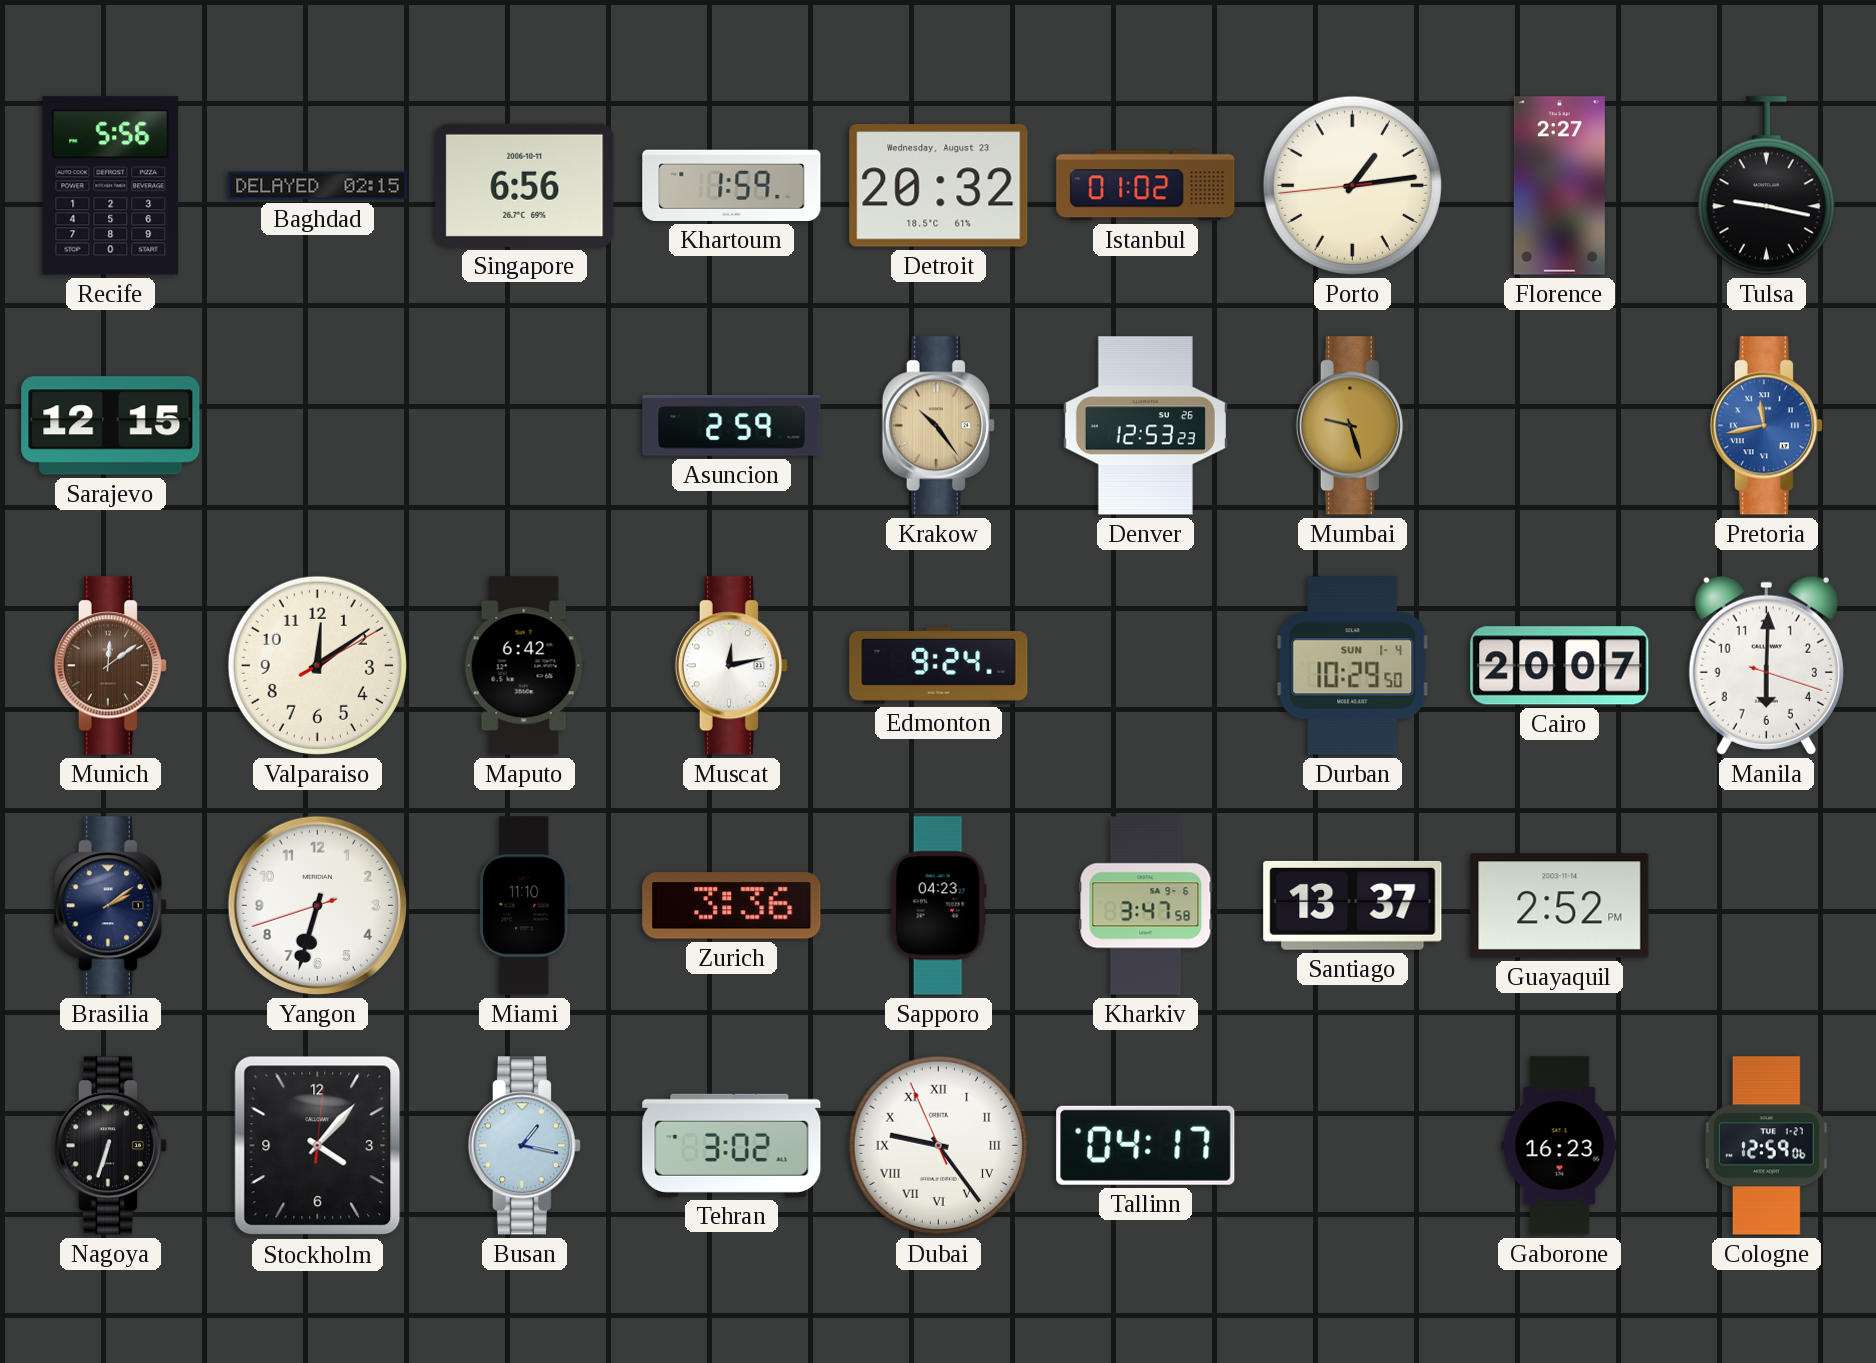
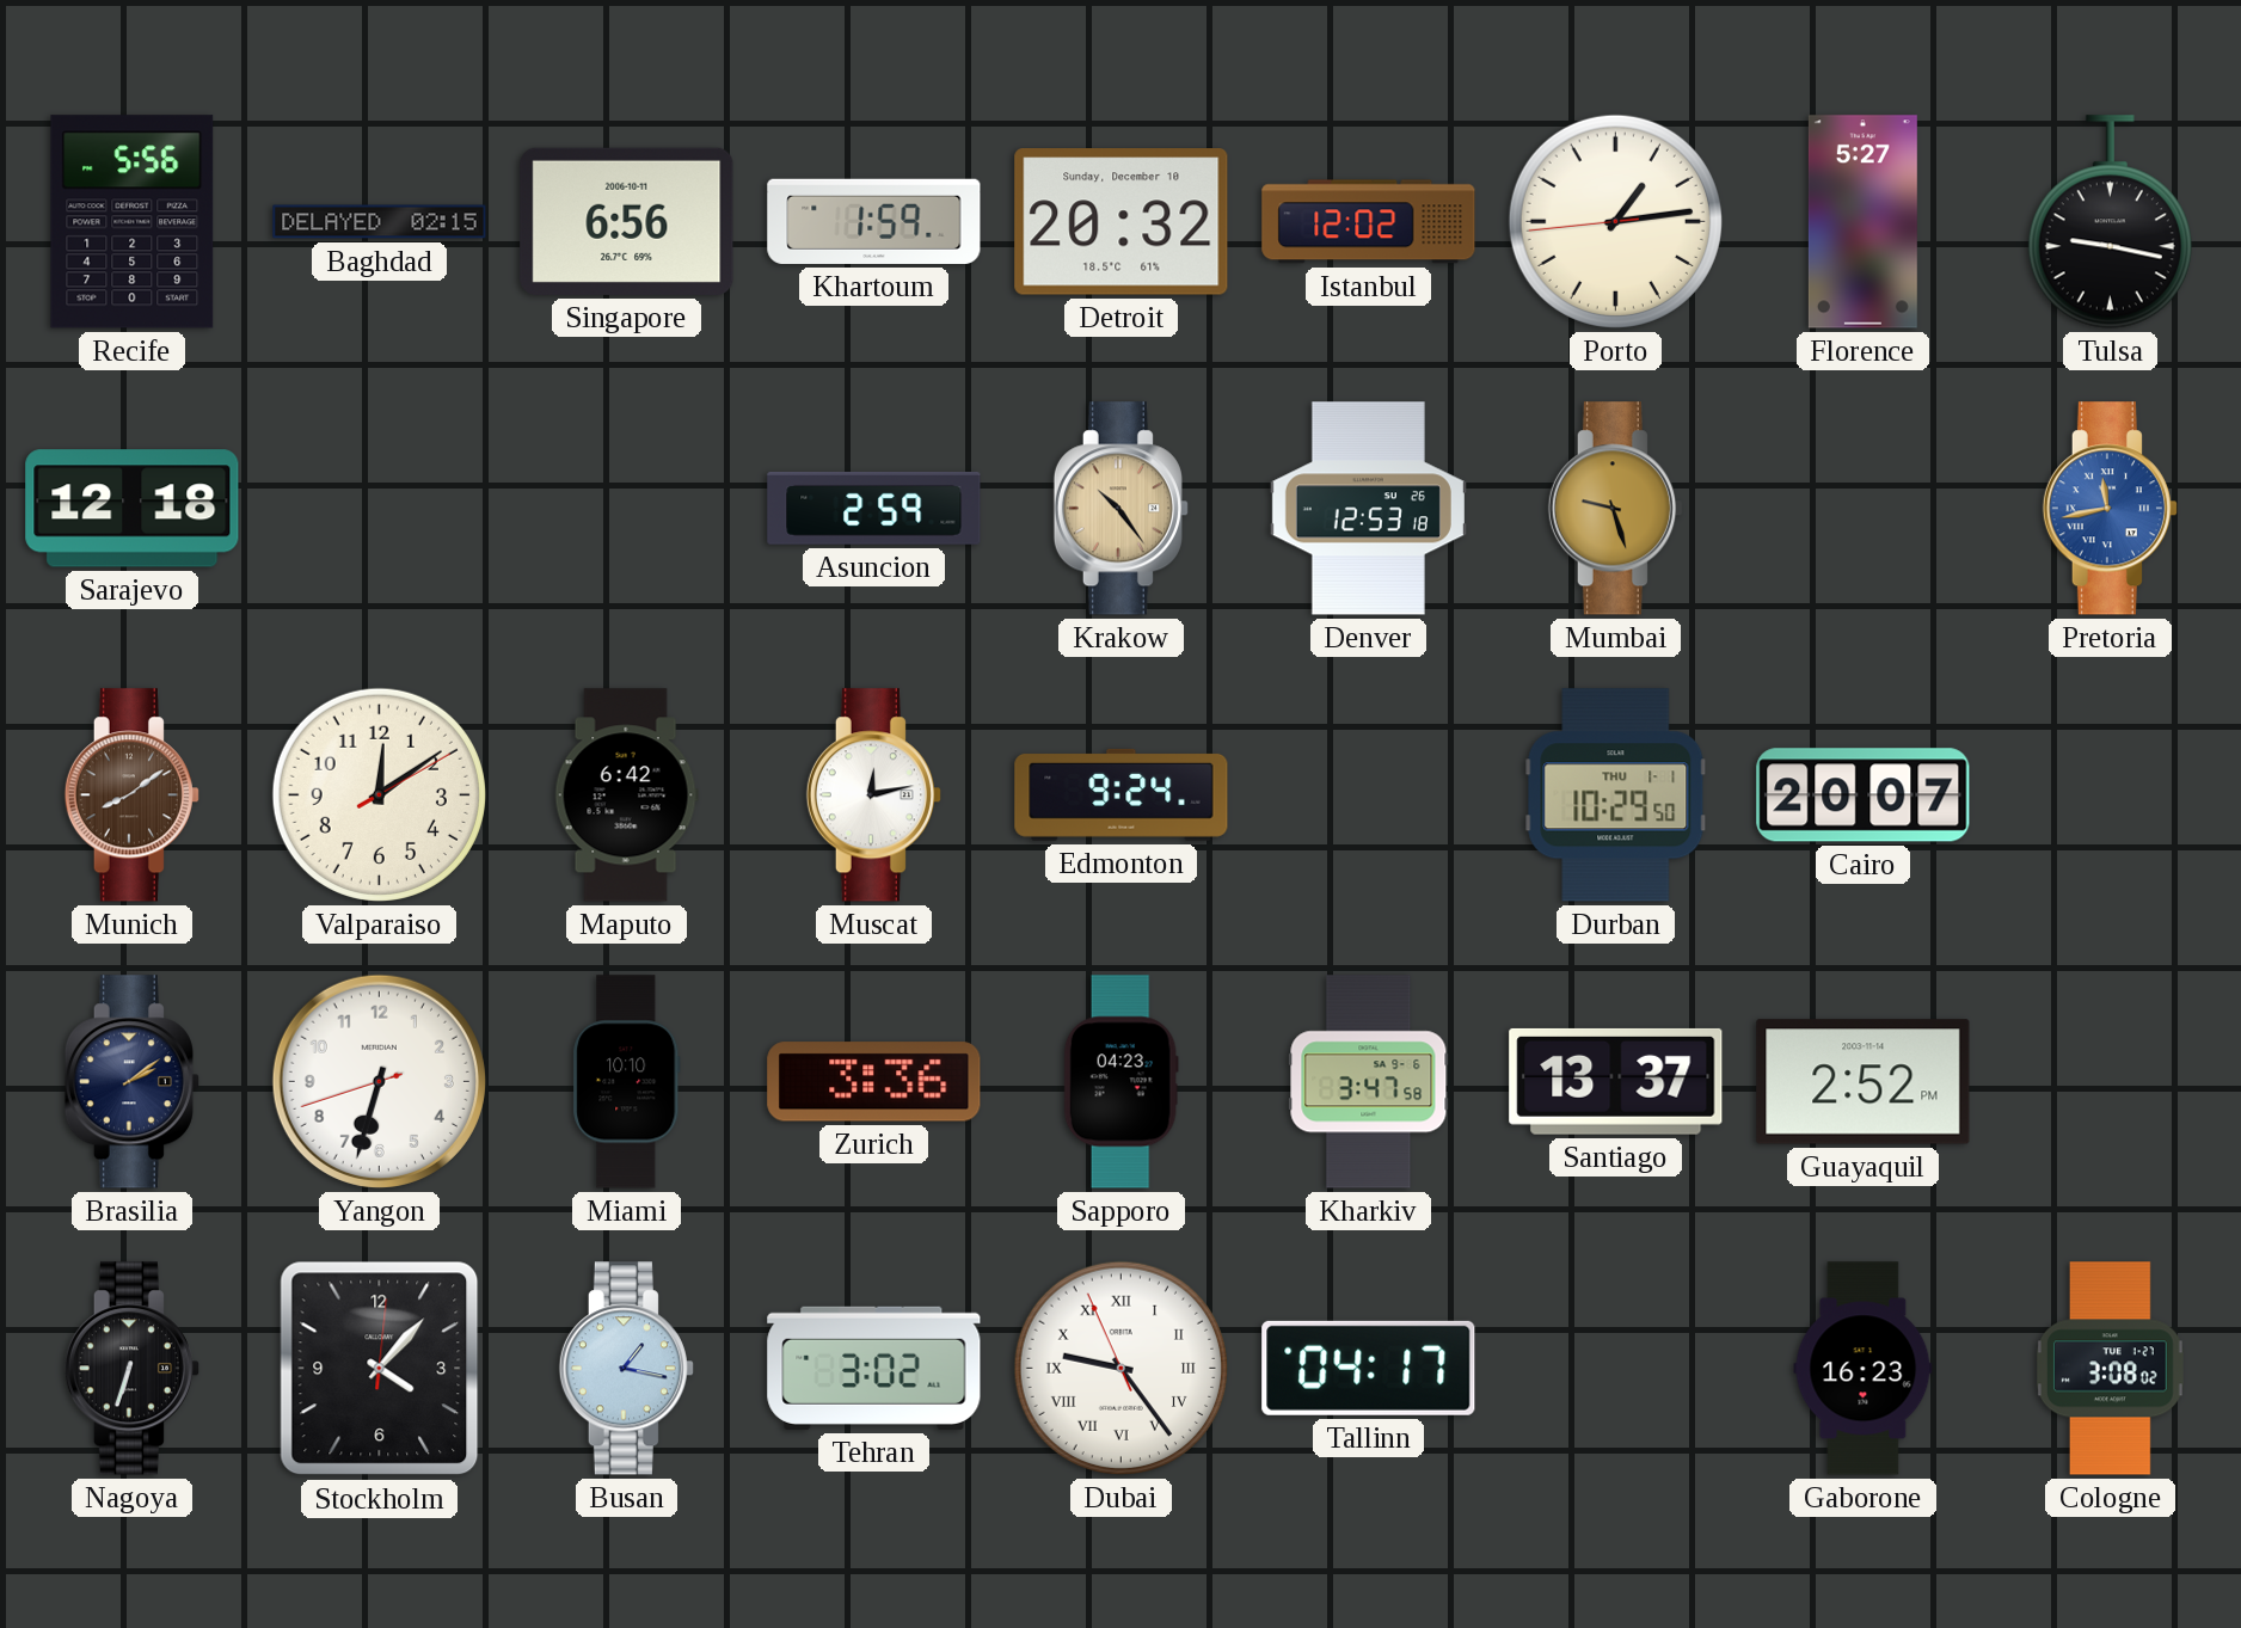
Detroit date: Wednesday, August 23 -> Sunday, December 10
Istanbul: 01:02 -> 12:02
Florence: 2:27 -> 5:27
Sarajevo: 12:15 -> 12:18
Denver: 12:53:23 -> 12:53:18
Munich: 12:09 -> 8:09
Durban date: SUN 1-4 -> THU 1-1
Manila: 6:00 -> none
Miami: 11:10 -> 10:10
Cologne: 12:59 -> 3:08
